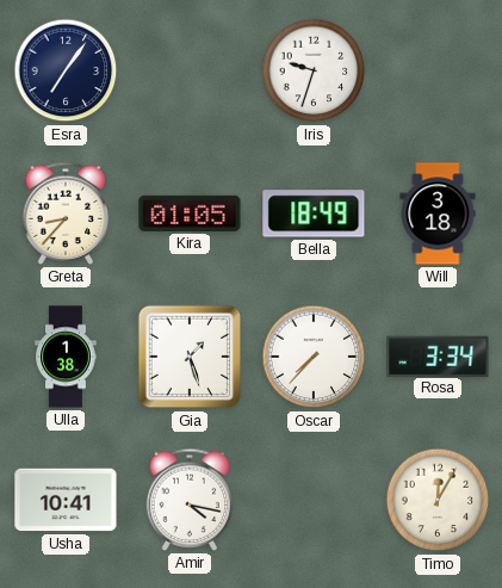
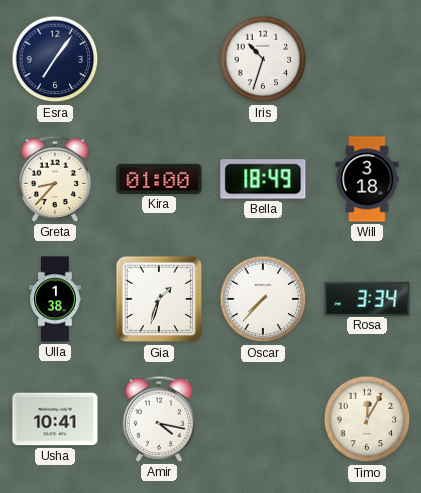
Iris: 9:33 -> 10:33
Kira: 01:05 -> 01:00
Gia: 1:27 -> 1:33
